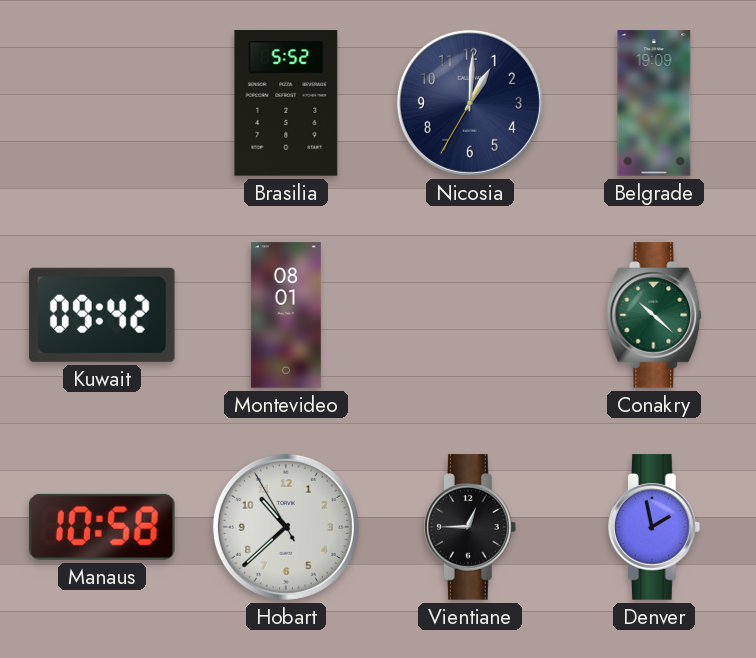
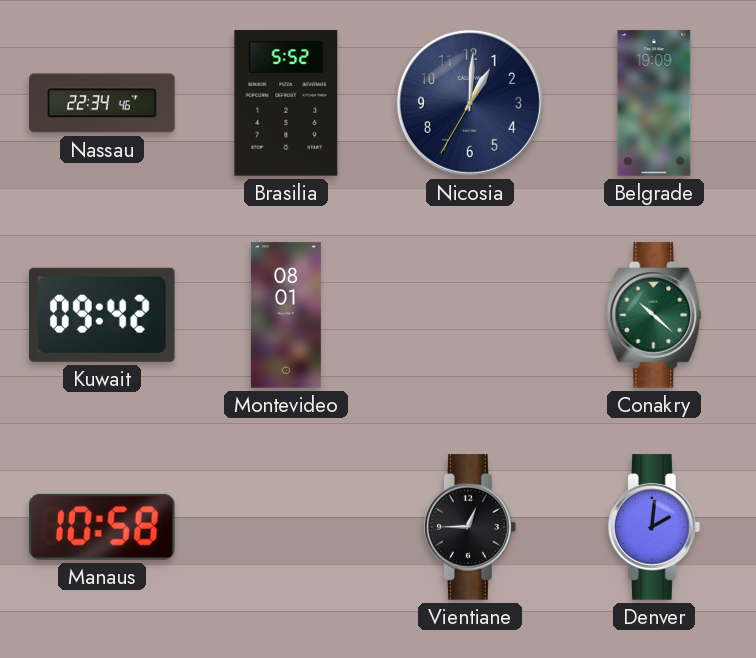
Nassau: none -> 22:34
Hobart: 10:37 -> none
Denver: 1:58 -> 2:01
